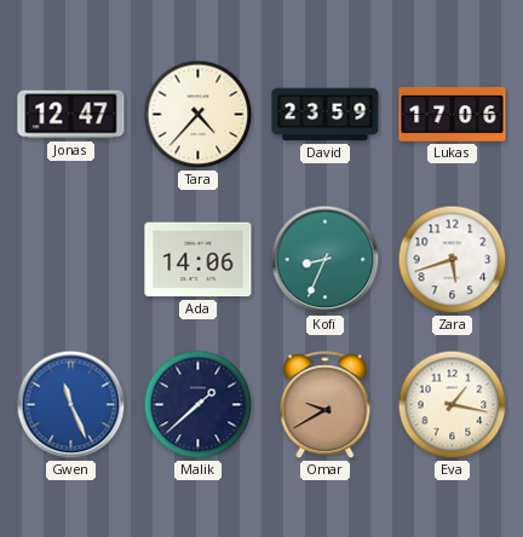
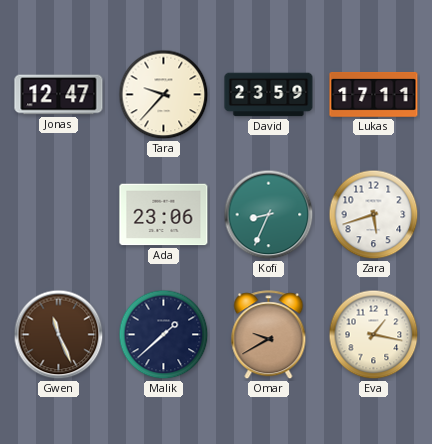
Tara: 4:37 -> 9:37
Lukas: 17:06 -> 17:11
Ada: 14:06 -> 23:06
Gwen dial: blue -> brown
